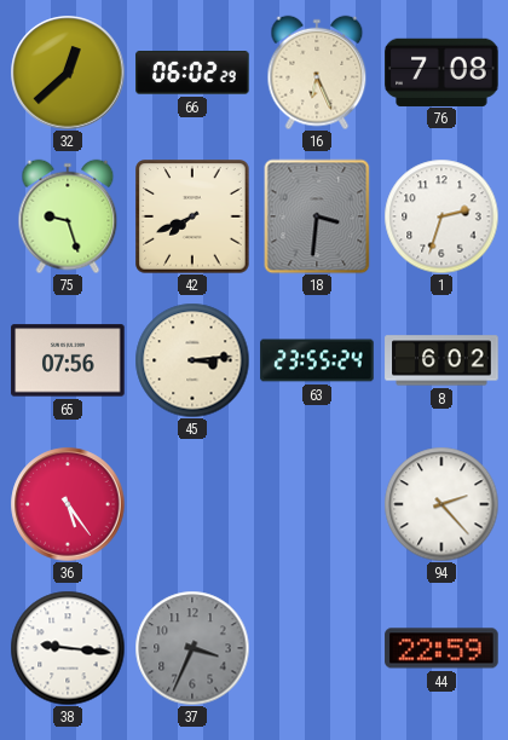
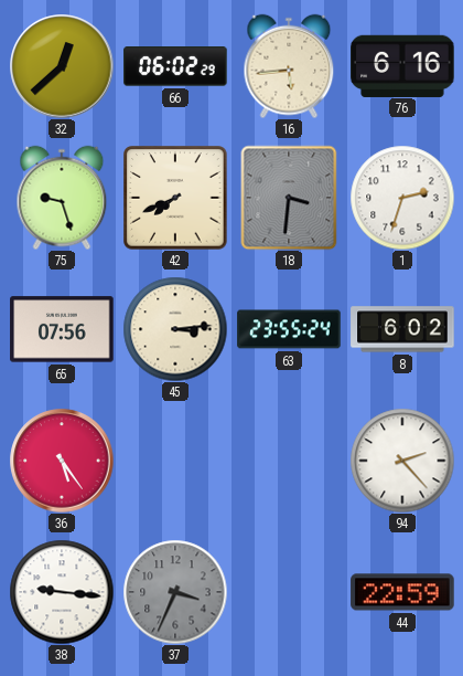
16: 6:26 -> 5:44
76: 7:08 -> 6:16
